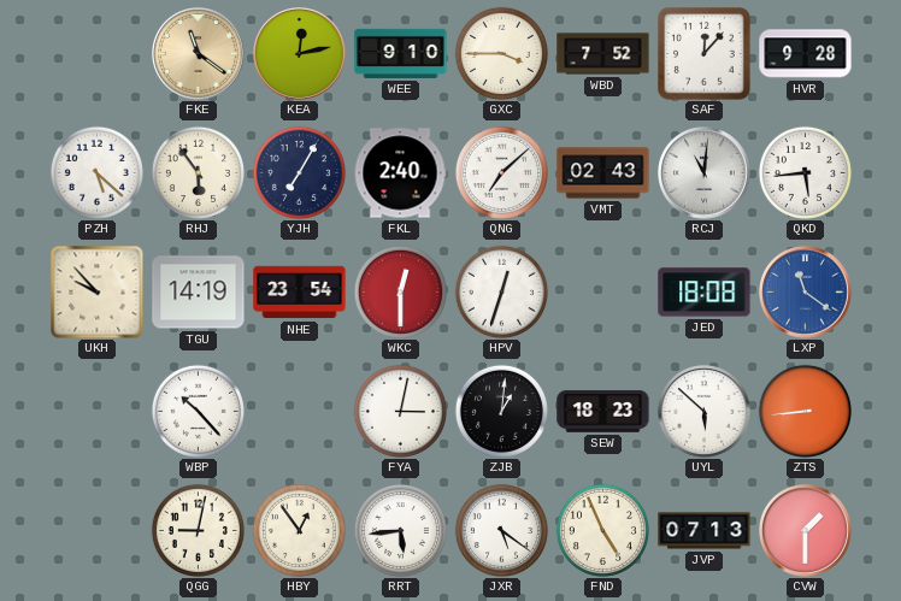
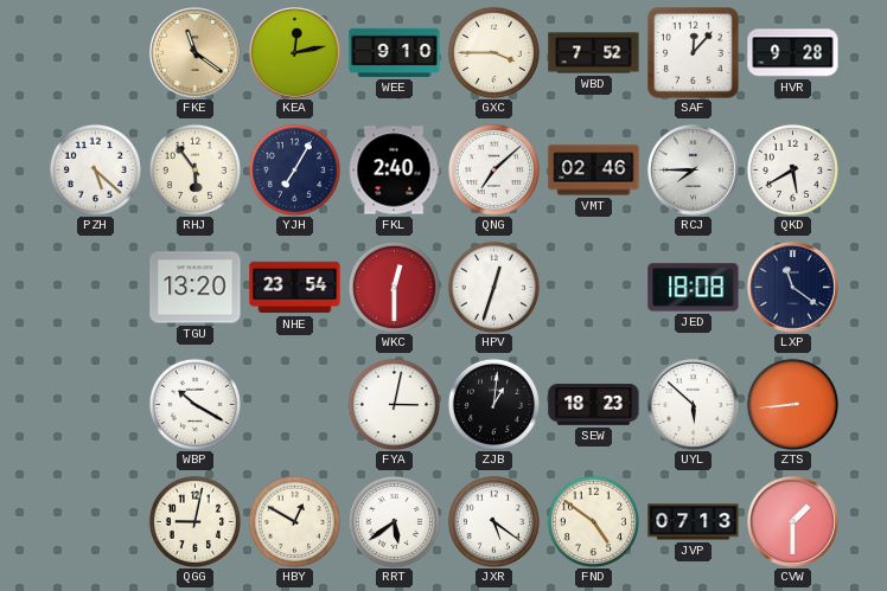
VMT: 02:43 -> 02:46
RCJ: 11:01 -> 7:45
QKD: 5:44 -> 5:40
UKH: 9:53 -> none
TGU: 14:19 -> 13:20
LXP dial: blue -> navy
WBP: 10:23 -> 10:20
HBY: 12:54 -> 12:50
RRT: 5:44 -> 5:39
FND: 4:56 -> 4:51
